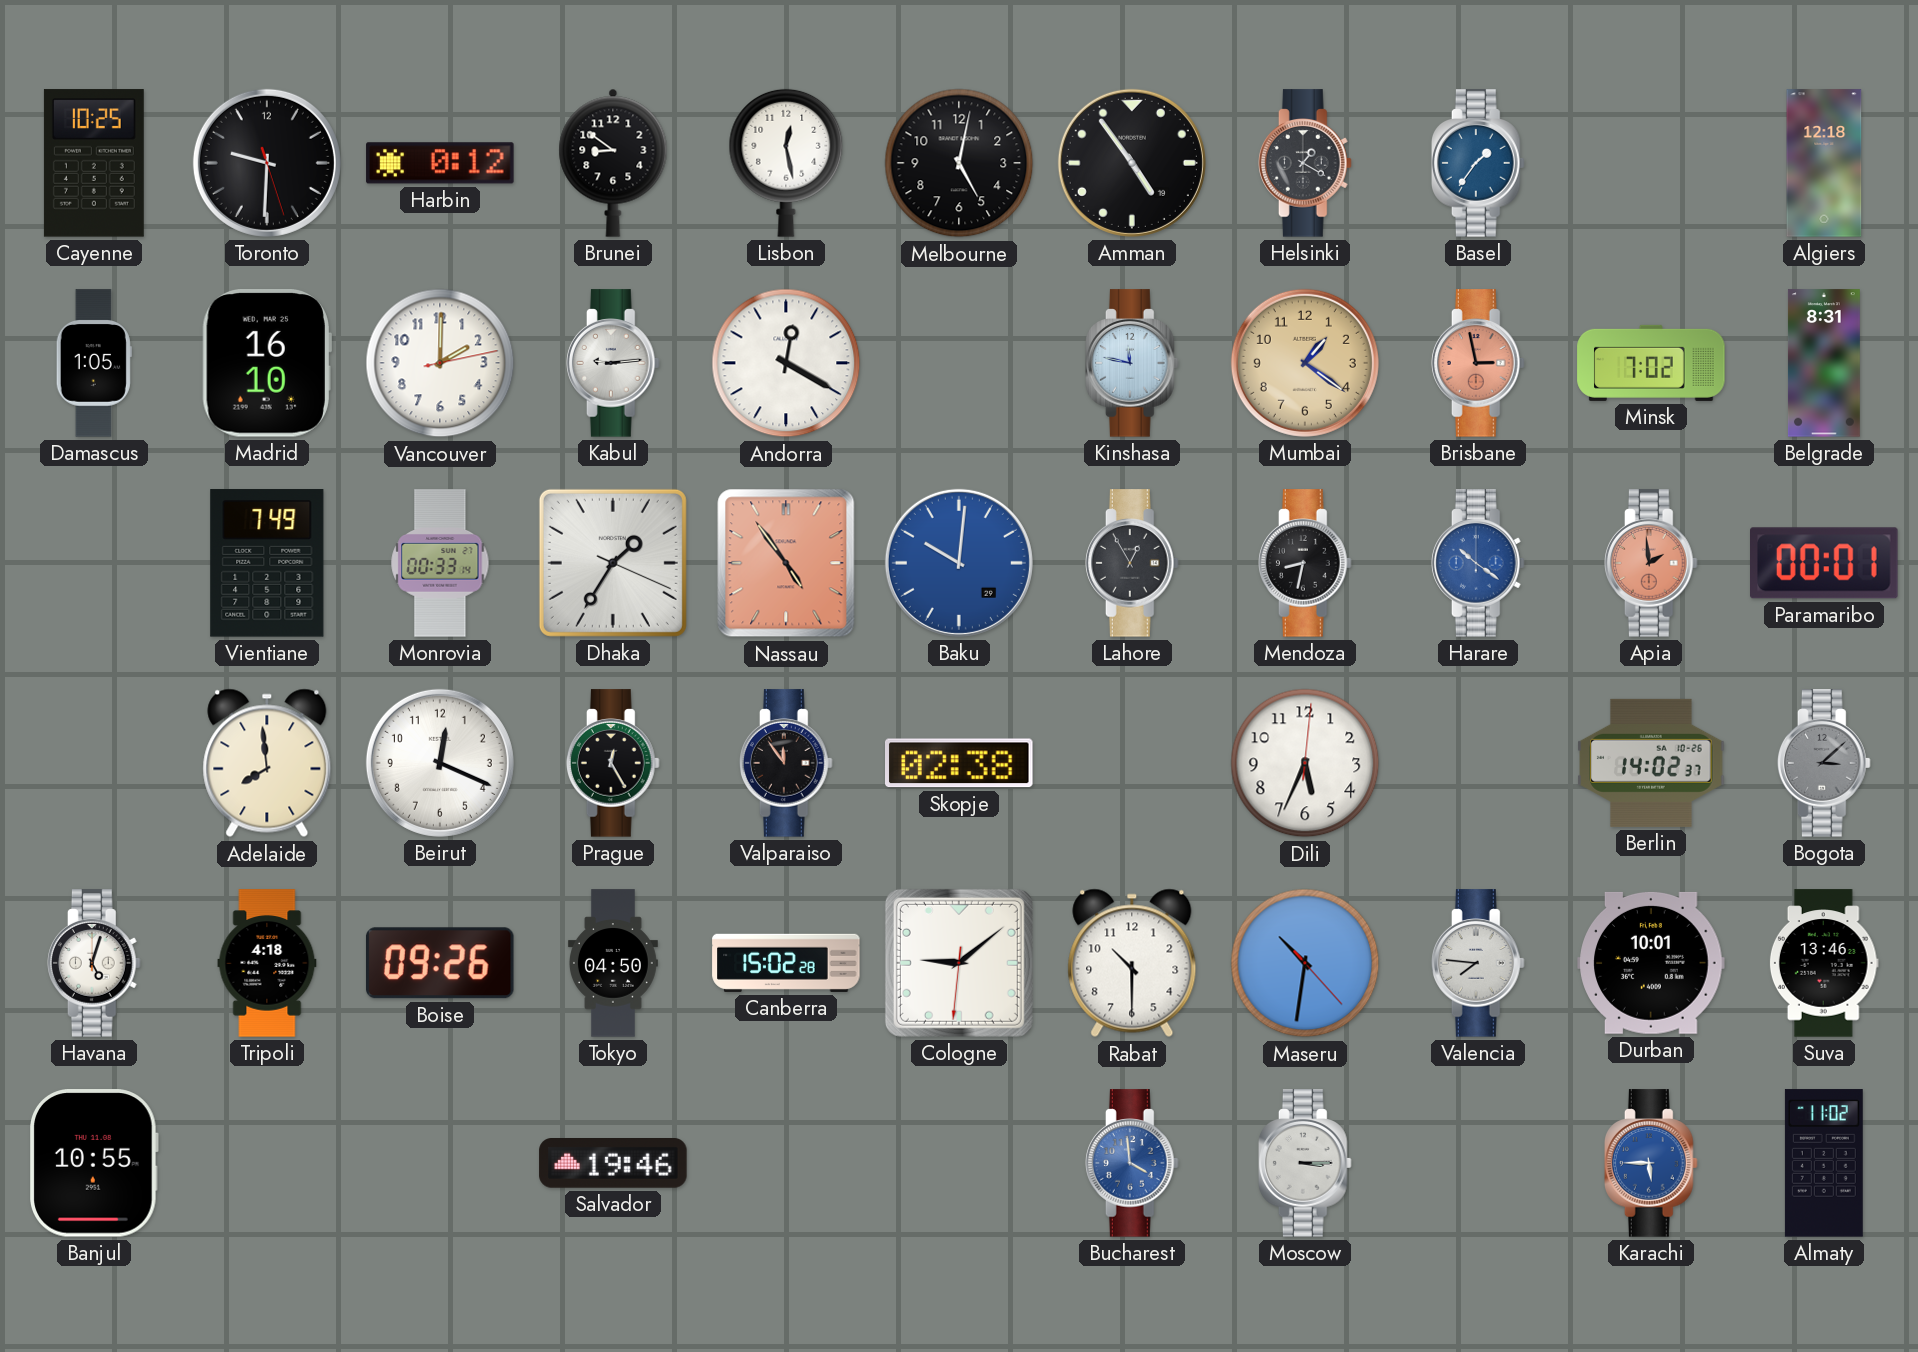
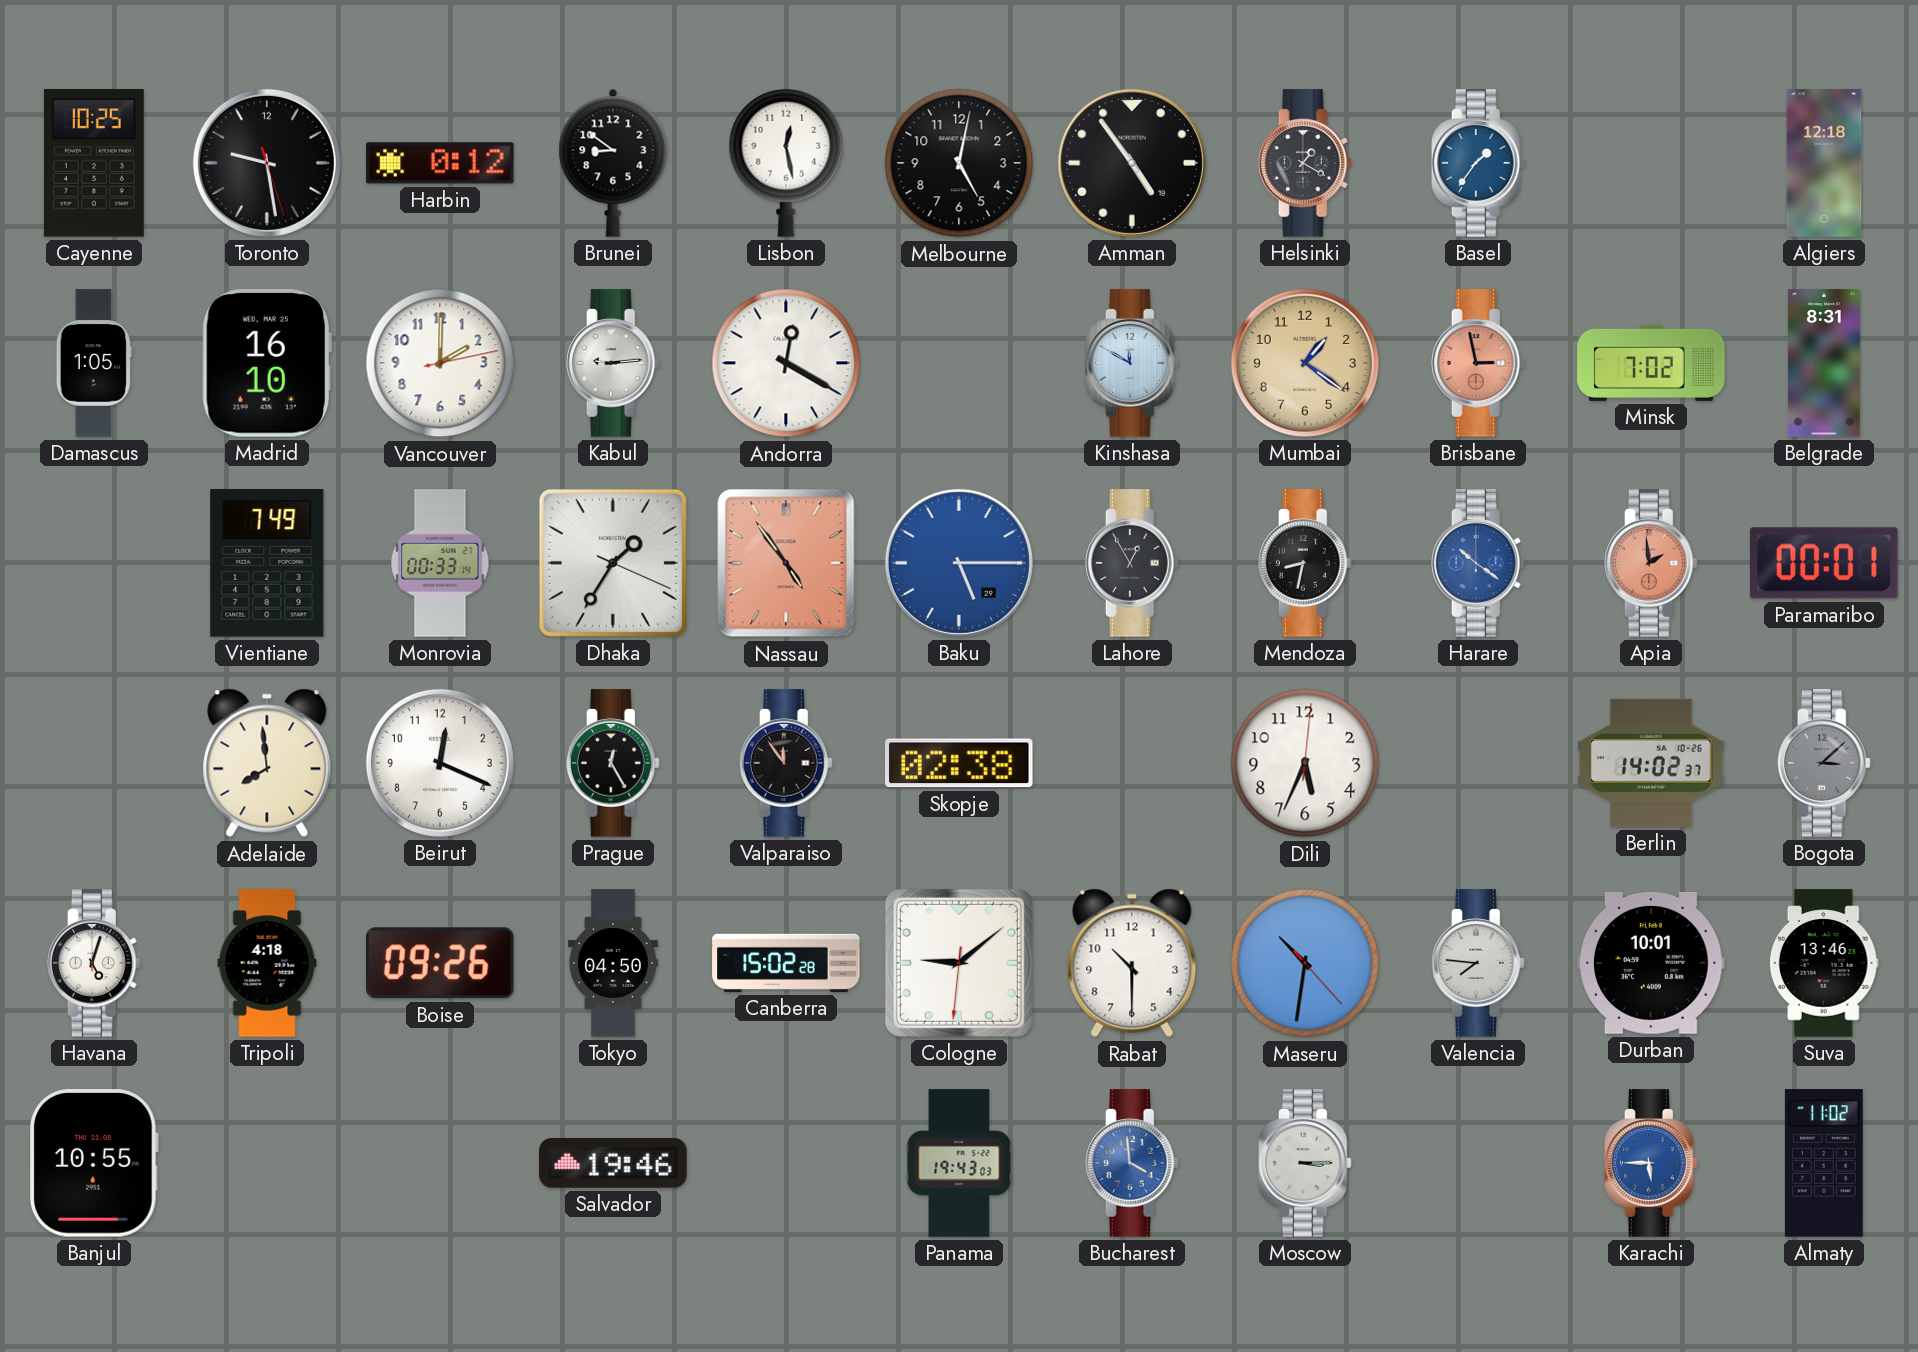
Toronto: 9:30 -> 9:28
Kinshasa: 11:47 -> 11:50
Baku: 10:01 -> 5:15
Panama: none -> 19:43
